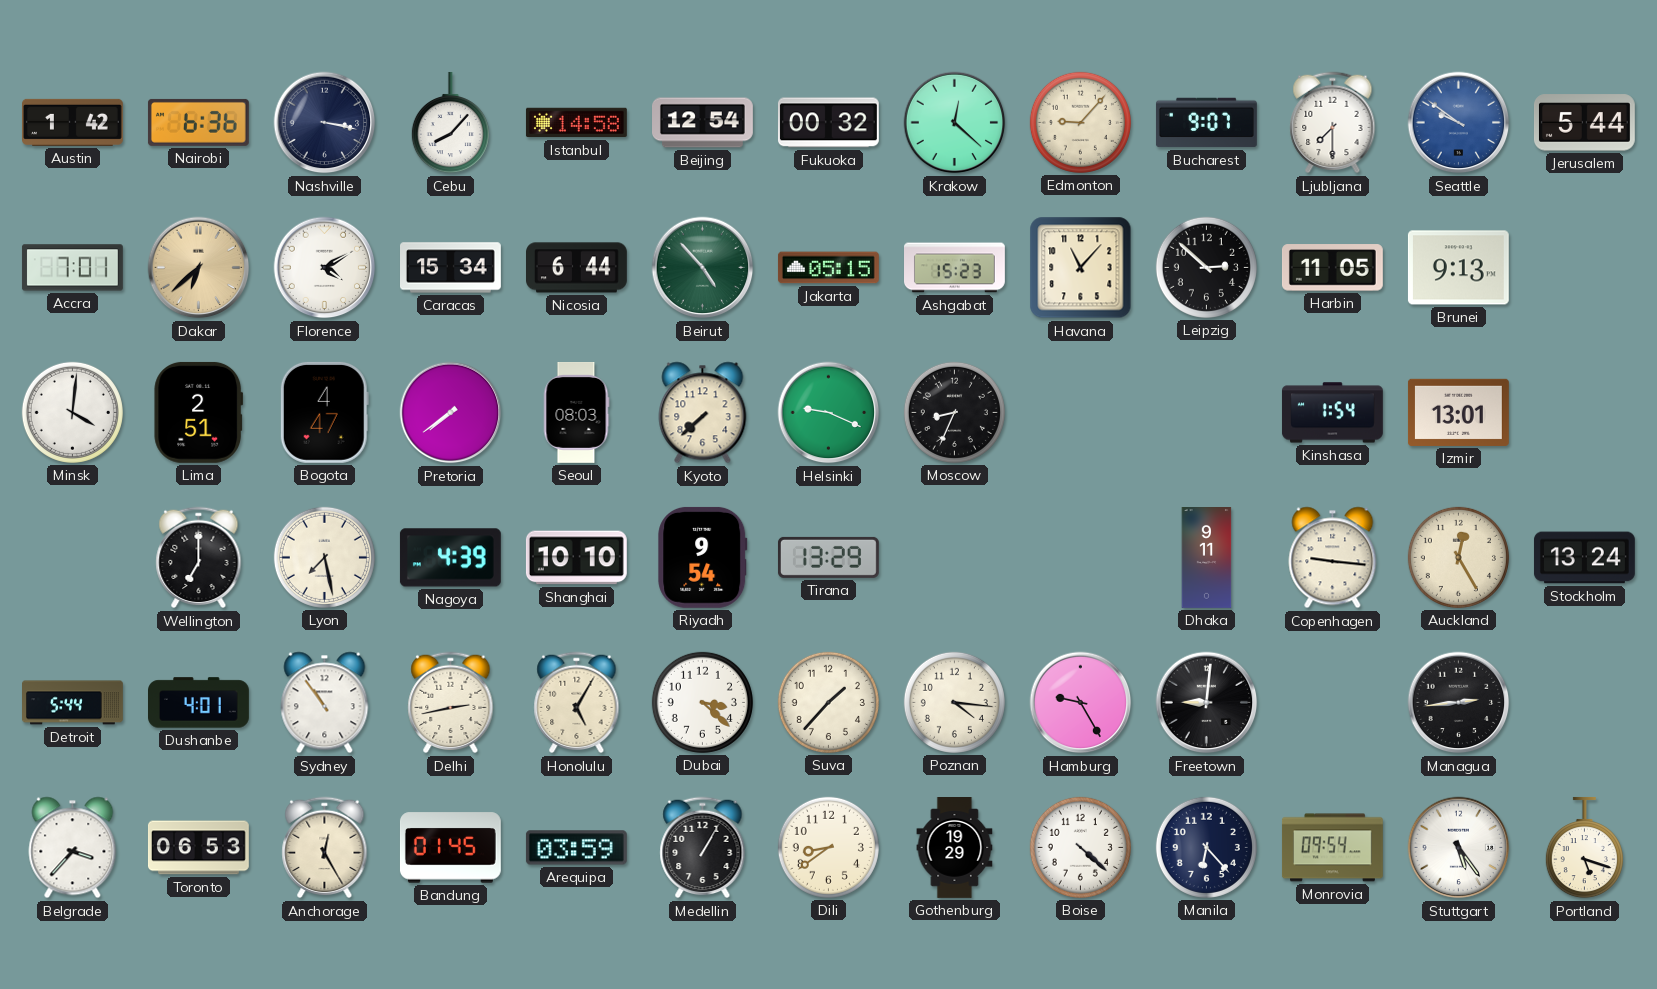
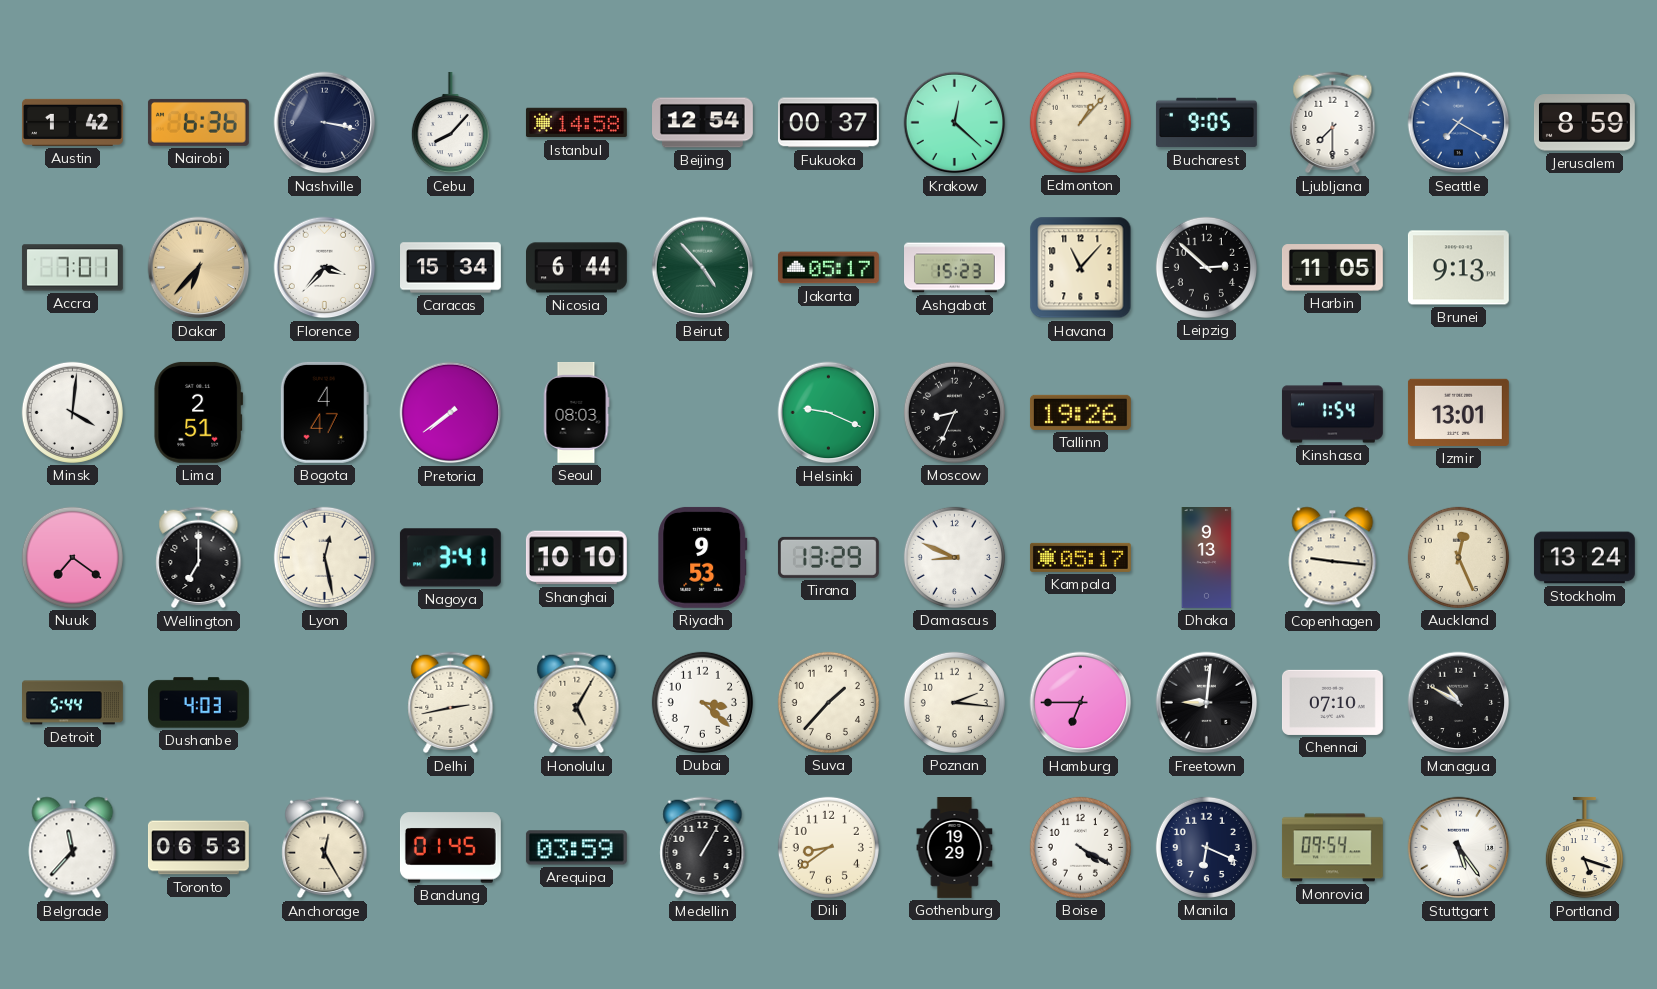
Fukuoka: 00:32 -> 00:37
Edmonton: 9:07 -> 1:07
Bucharest: 9:07 -> 9:05
Seattle: 9:51 -> 7:20
Jerusalem: 5:44 -> 8:59
Dakar: 6:38 -> 6:37
Florence: 4:10 -> 3:37
Jakarta: 05:15 -> 05:17
Kyoto: 7:38 -> none
Tallinn: none -> 19:26
Nuuk: none -> 7:21
Lyon: 7:28 -> 12:28
Nagoya: 4:39 -> 3:41
Riyadh: 9:54 -> 9:53
Damascus: none -> 8:49
Kampala: none -> 05:17
Dhaka: 9:11 -> 9:13
Auckland: 12:25 -> 12:26
Dushanbe: 4:01 -> 4:03
Sydney: 10:54 -> none
Poznan: 4:16 -> 2:16
Hamburg: 9:25 -> 6:45
Chennai: none -> 07:10
Managua: 2:44 -> 10:50
Belgrade: 3:37 -> 11:37
Boise: 4:22 -> 4:20
Manila: 6:23 -> 6:19
